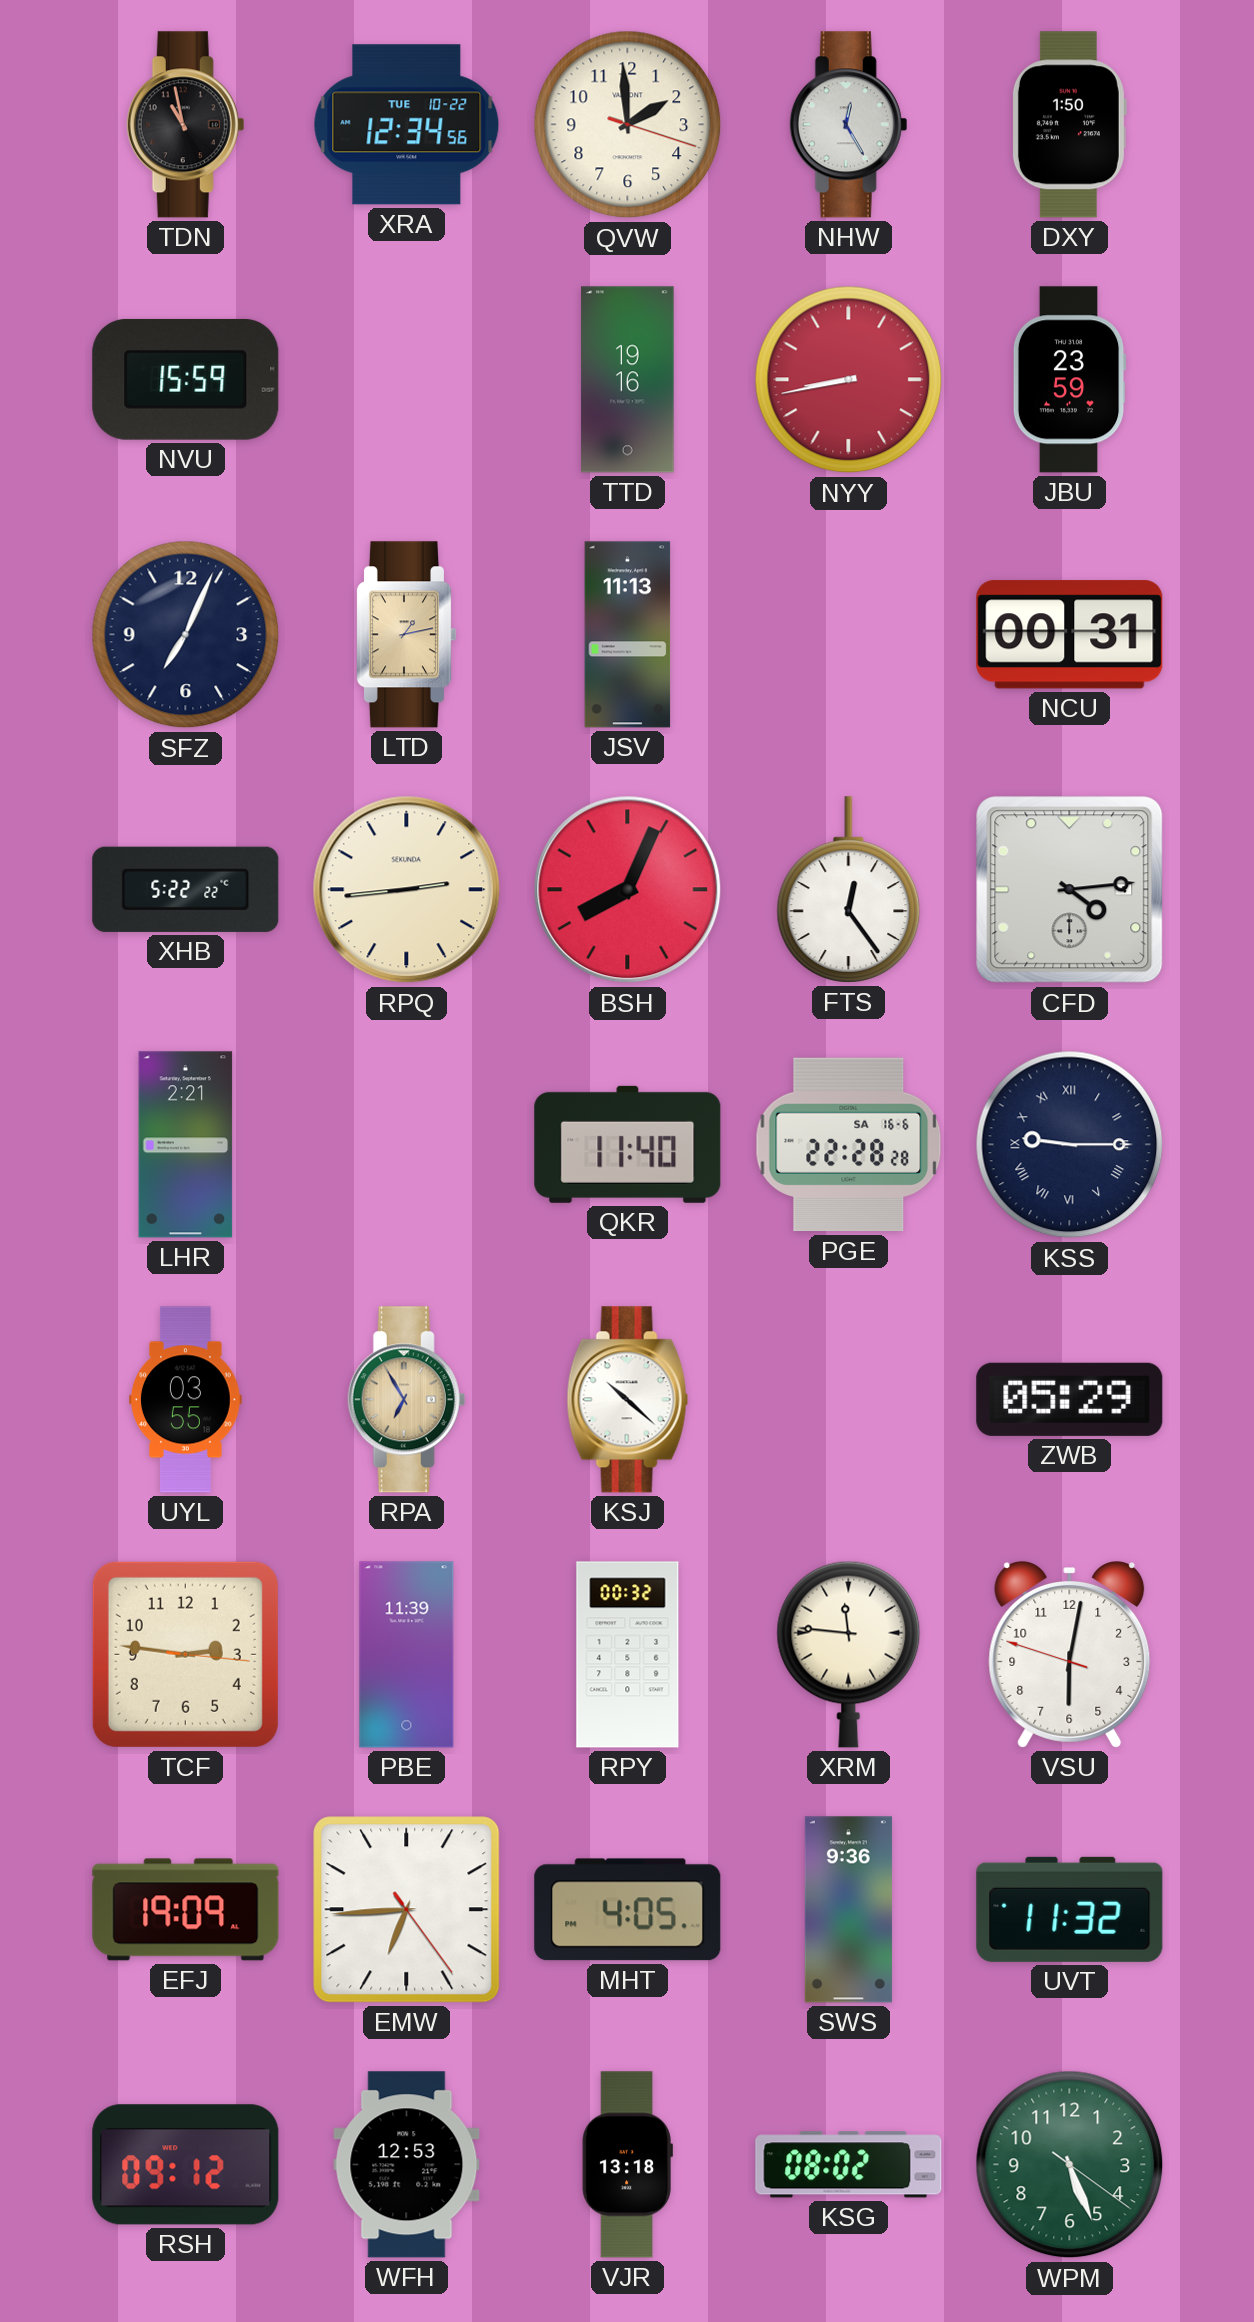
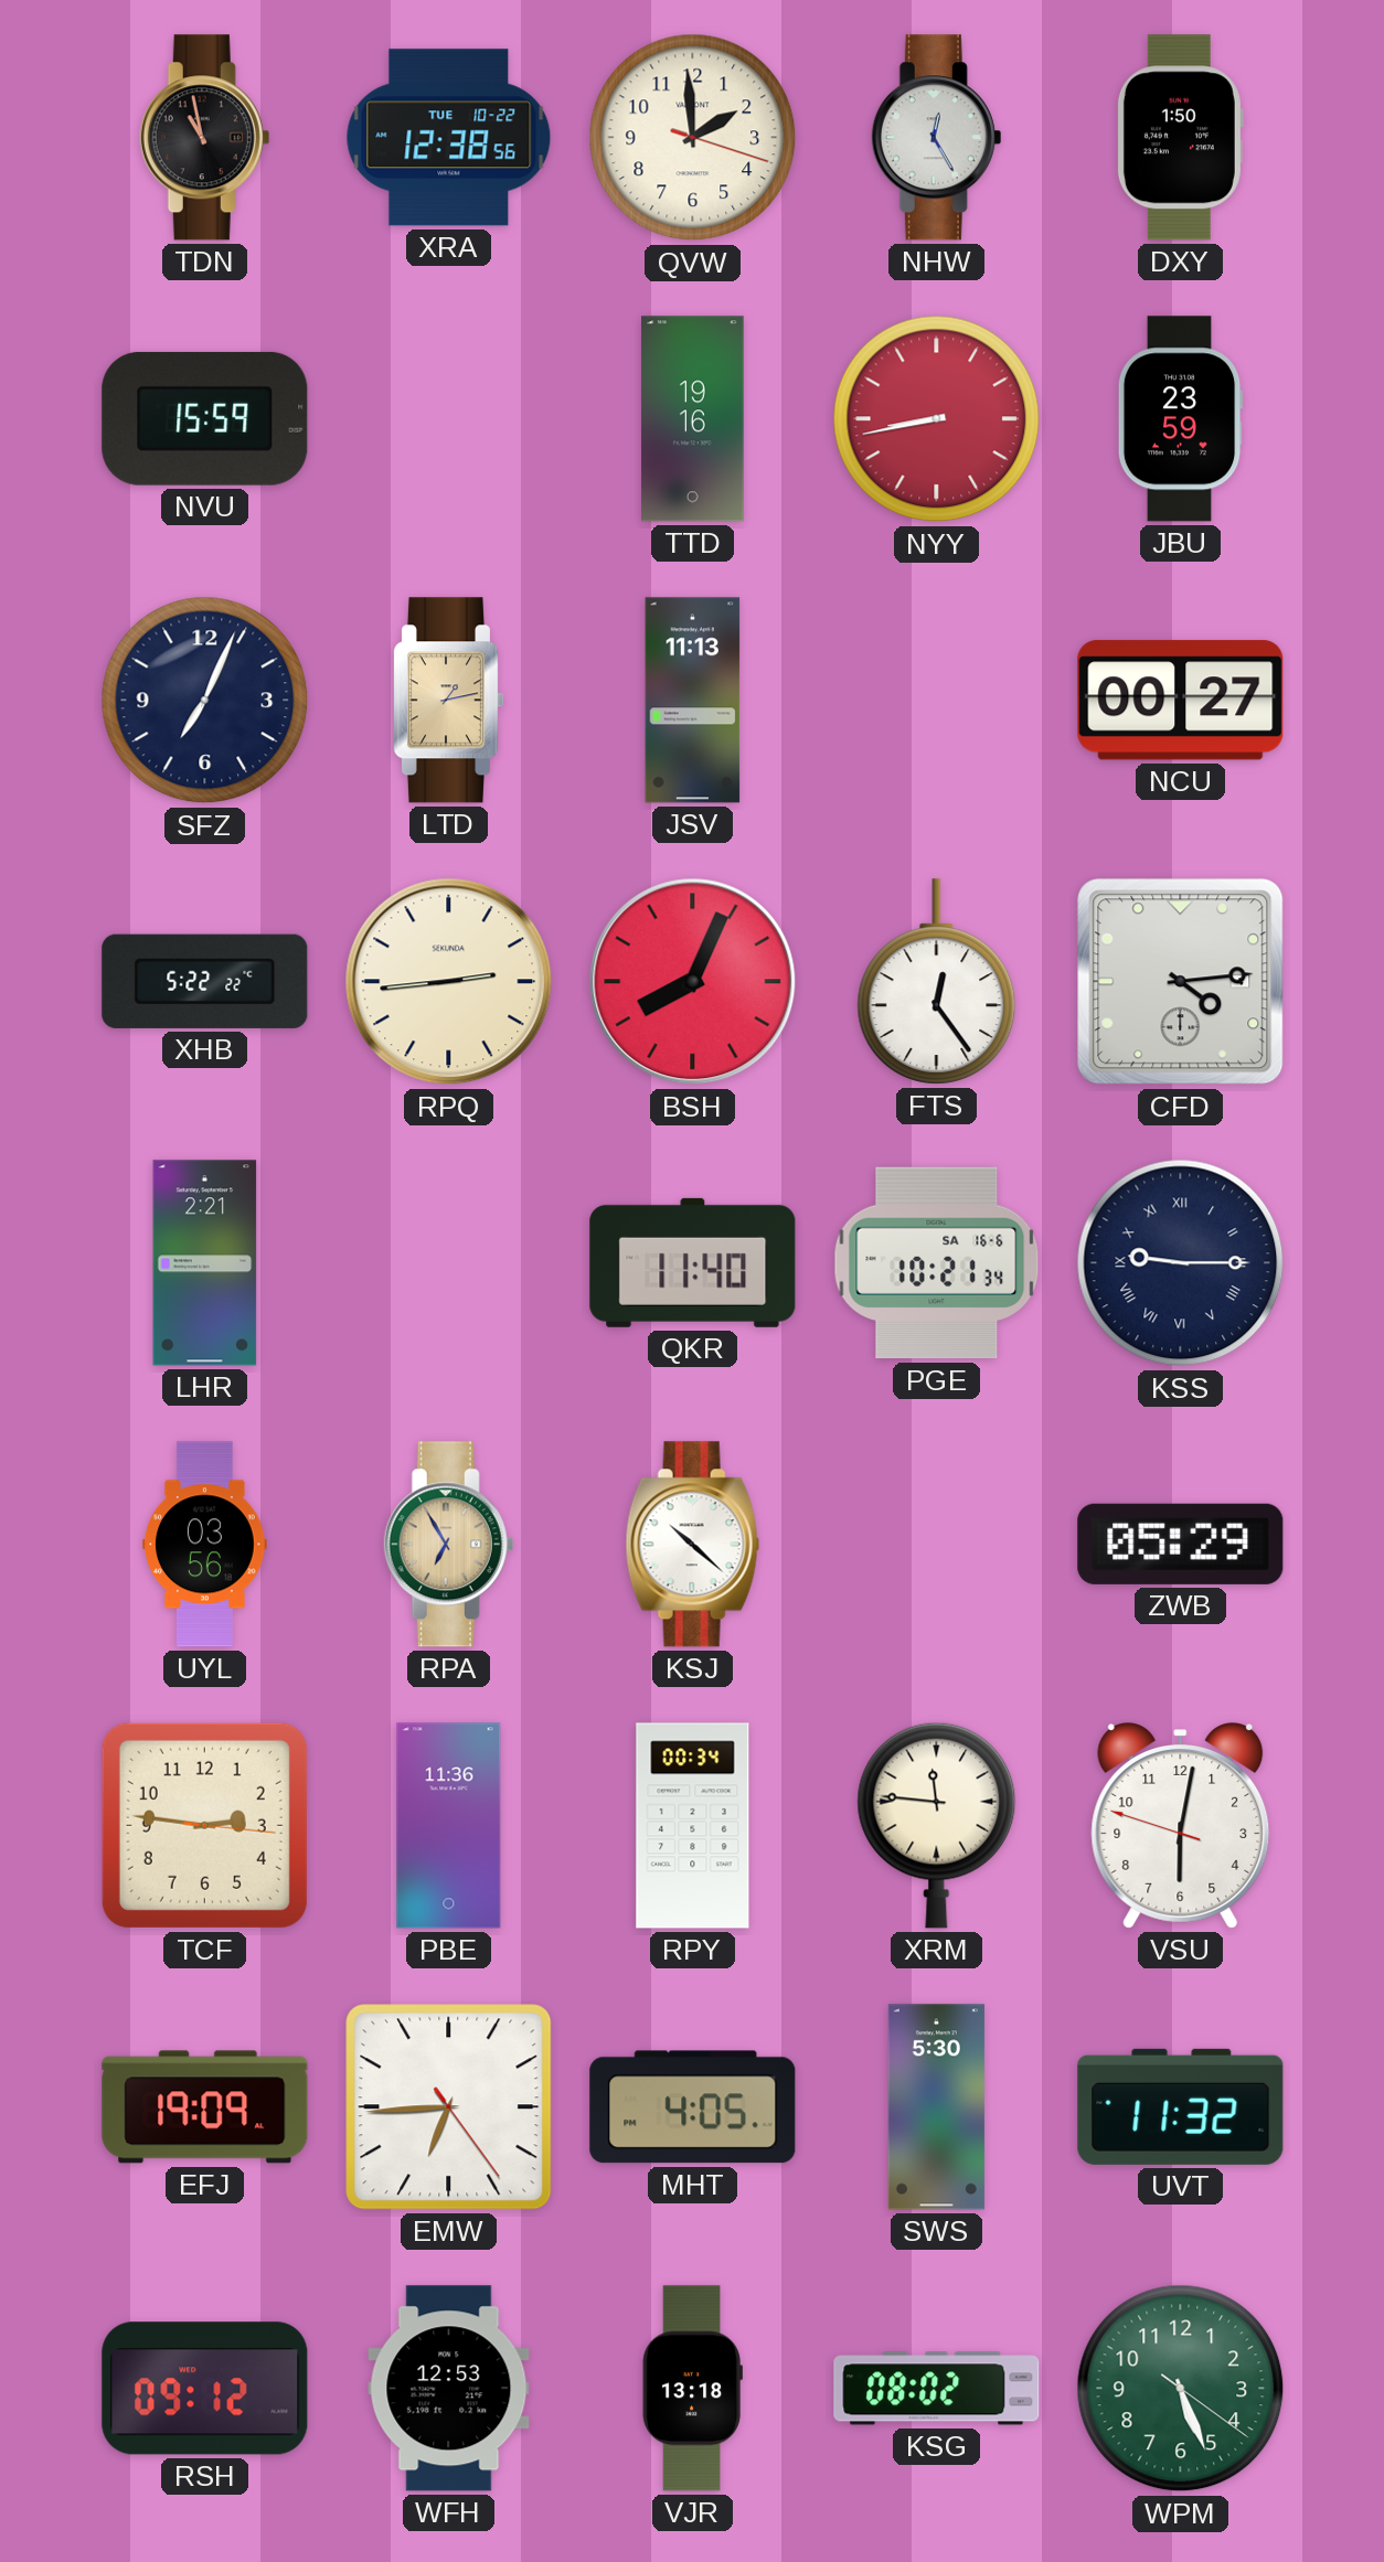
XRA: 12:34 -> 12:38
NCU: 00:31 -> 00:27
PGE: 22:28 -> 10:21
UYL: 03:55 -> 03:56
PBE: 11:39 -> 11:36
RPY: 00:32 -> 00:34
SWS: 9:36 -> 5:30
